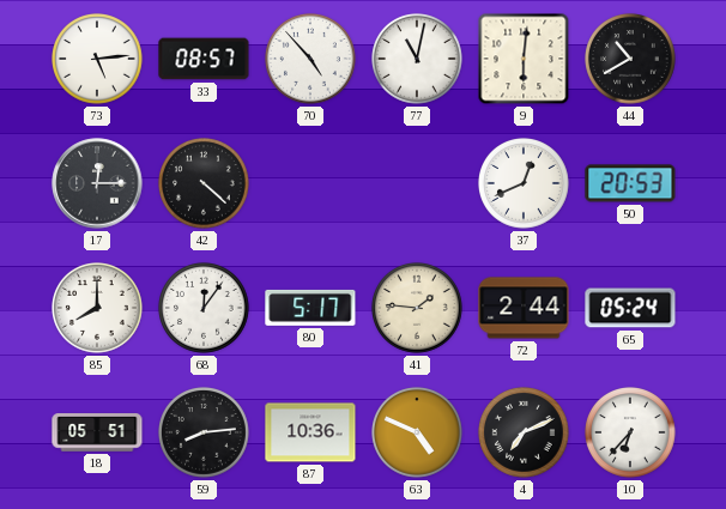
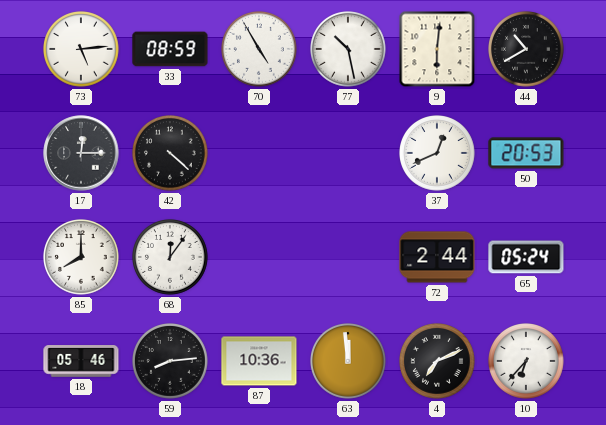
33: 08:57 -> 08:59
70: 4:53 -> 4:55
77: 11:02 -> 10:28
80: 5:17 -> none
41: 1:46 -> none
18: 05:51 -> 05:46
63: 4:49 -> 11:59
